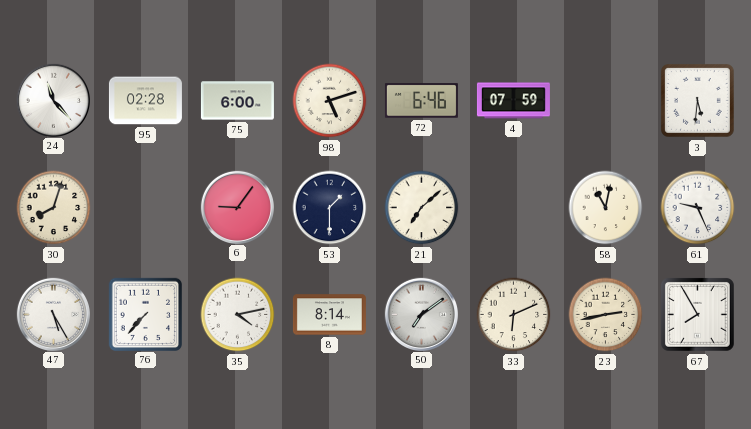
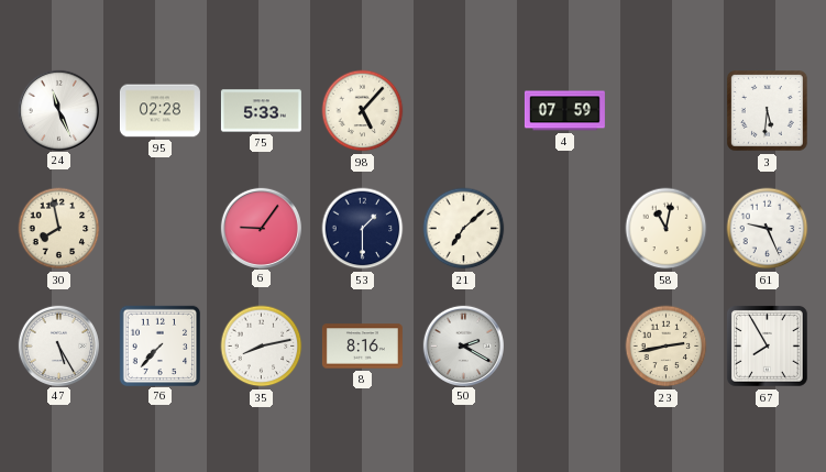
24: 11:23 -> 11:26
75: 6:00 -> 5:33
98: 5:12 -> 5:07
72: 6:46 -> none
30: 8:03 -> 7:58
35: 4:13 -> 8:13
8: 8:14 -> 8:16
50: 7:09 -> 2:20
33: 6:11 -> none
